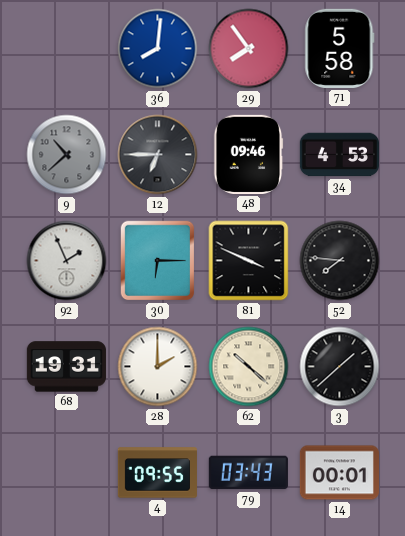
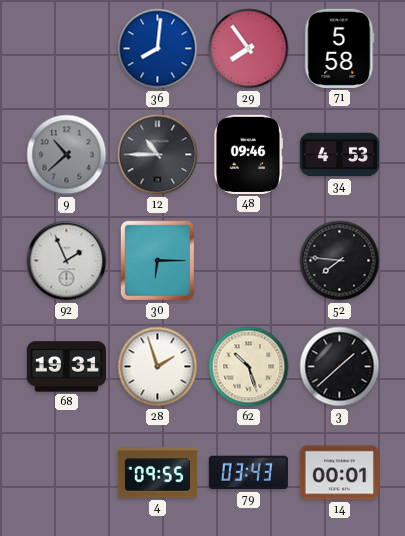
12: 6:45 -> 10:45
81: 3:49 -> none
28: 2:00 -> 1:57
62: 10:22 -> 10:27
